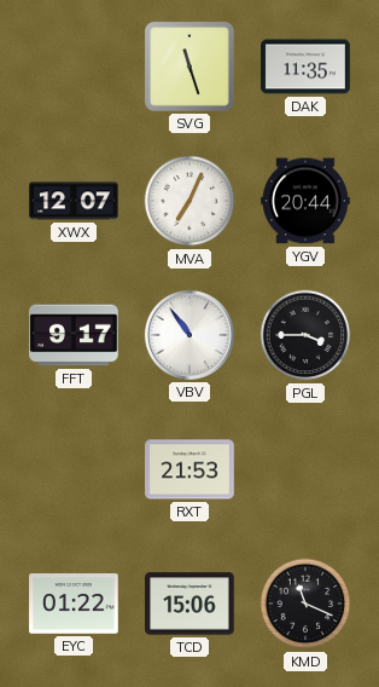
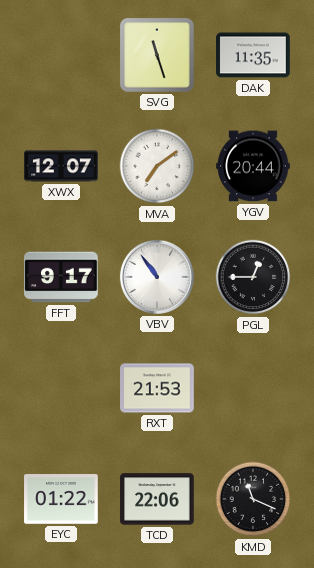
MVA: 7:04 -> 7:09
PGL: 3:45 -> 12:45
TCD: 15:06 -> 22:06
